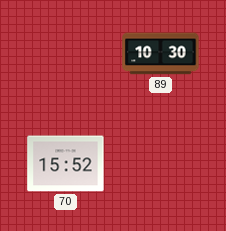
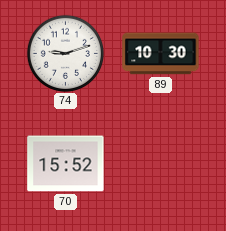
74: none -> 9:12
